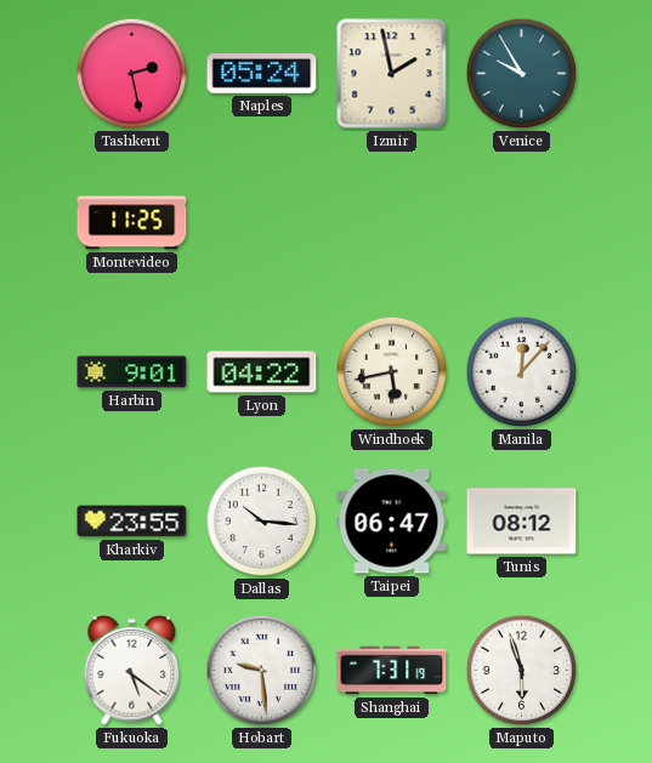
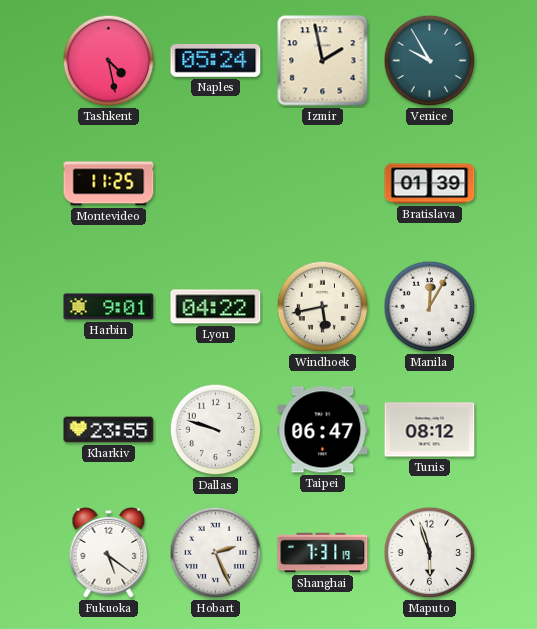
Tashkent: 2:28 -> 4:28
Bratislava: none -> 01:39
Manila: 12:07 -> 12:05
Dallas: 10:16 -> 9:48
Hobart: 9:29 -> 2:26
